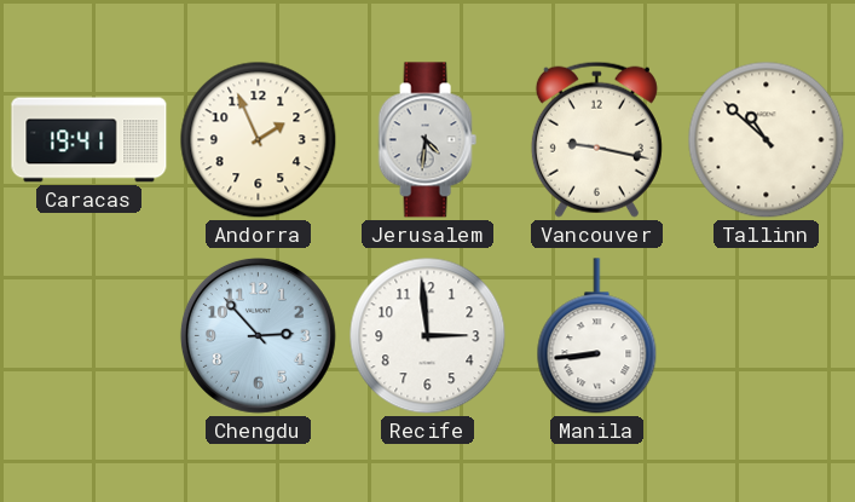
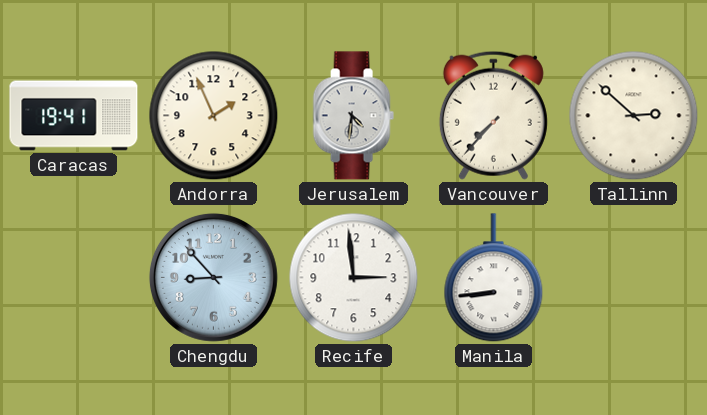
Vancouver: 9:17 -> 7:37
Tallinn: 10:52 -> 2:52
Chengdu: 2:53 -> 8:53
